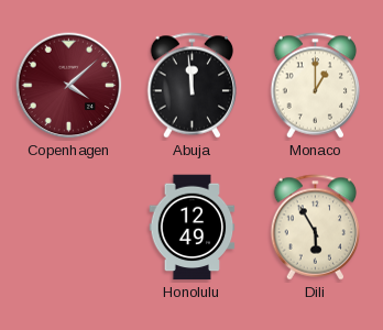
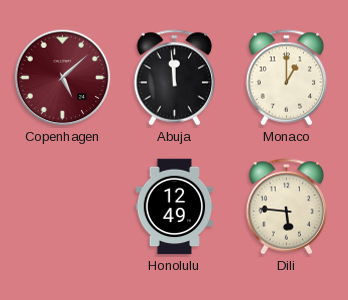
Copenhagen: 4:08 -> 5:08
Dili: 5:55 -> 5:46
